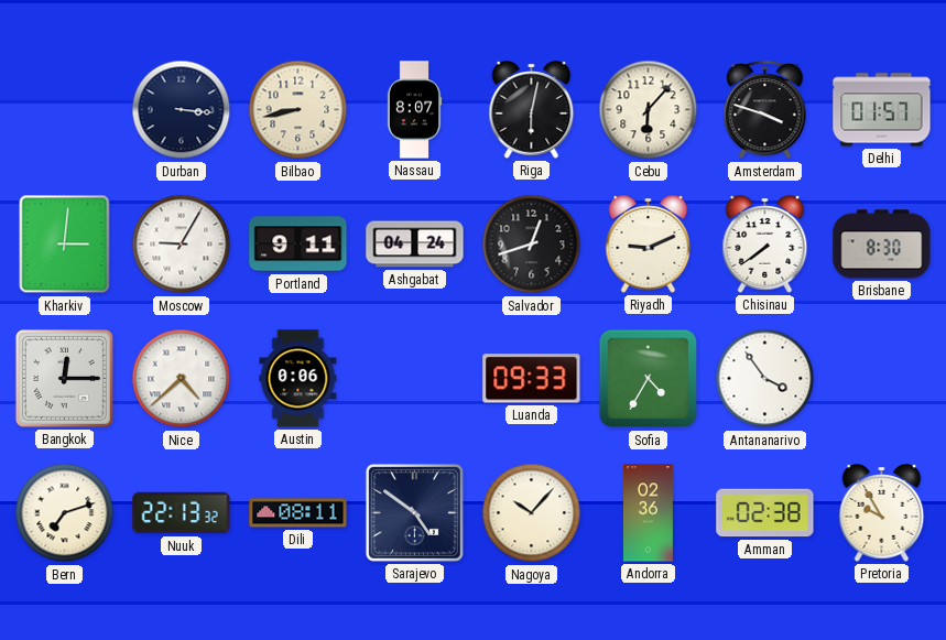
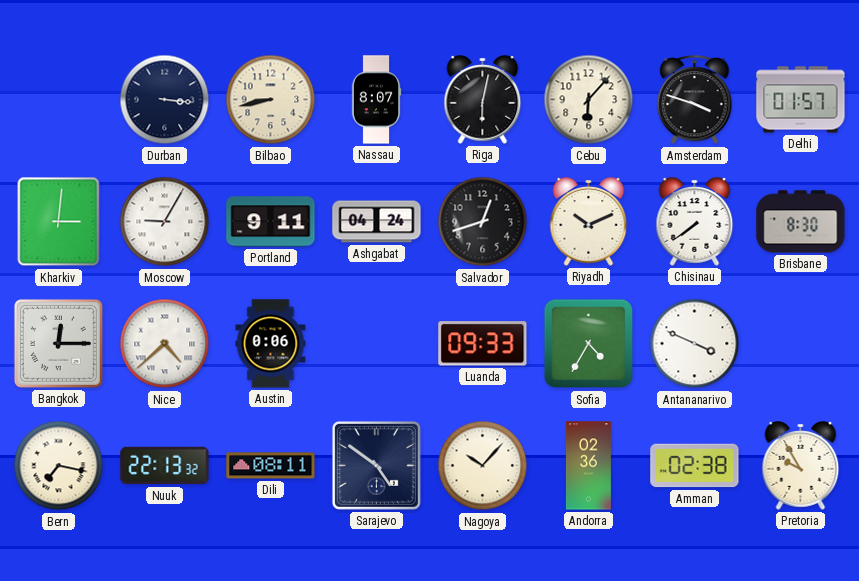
Riyadh: 9:11 -> 10:11
Antananarivo: 3:54 -> 3:49
Bern: 7:12 -> 7:17
